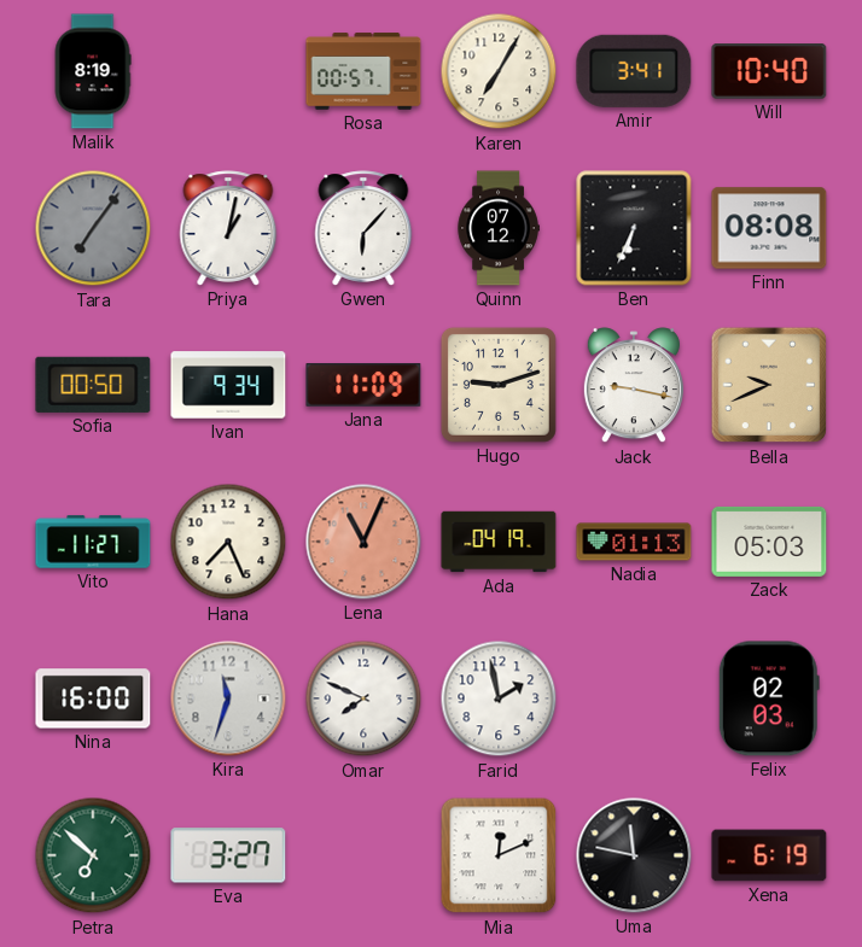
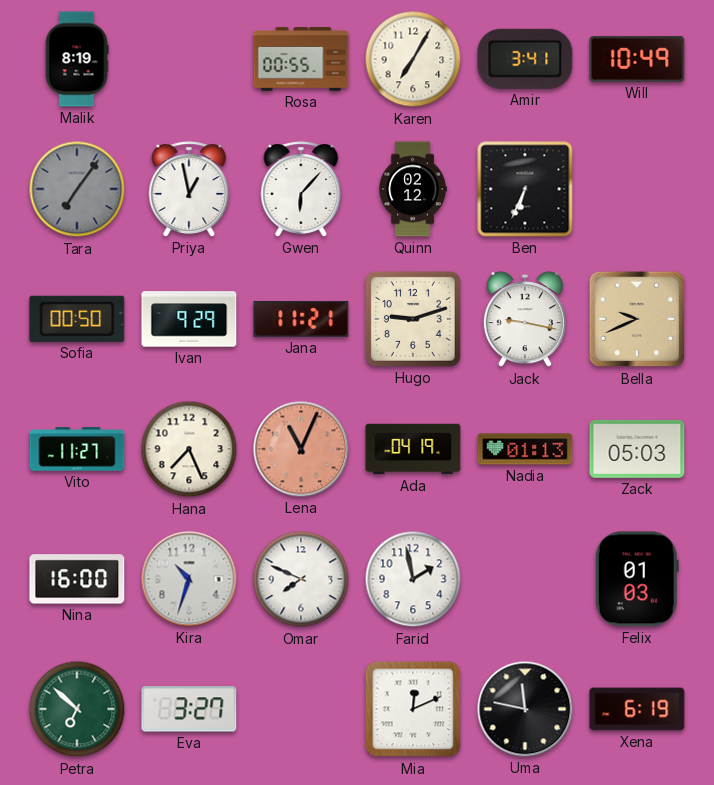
Rosa: 00:57 -> 00:55
Will: 10:40 -> 10:49
Priya: 1:02 -> 12:58
Quinn: 07:12 -> 02:12
Finn: 08:08 -> none
Ivan: 9:34 -> 9:29
Jana: 11:09 -> 11:21
Kira: 11:33 -> 10:33
Felix: 02:03 -> 01:03
